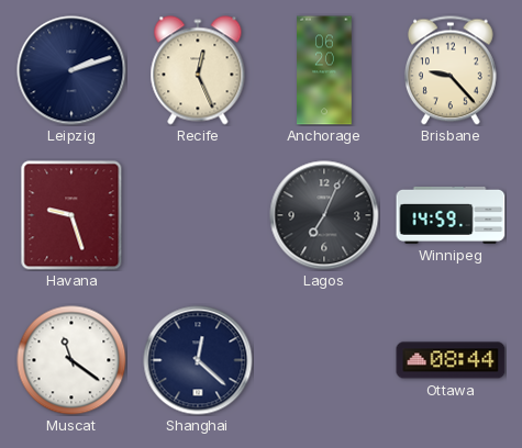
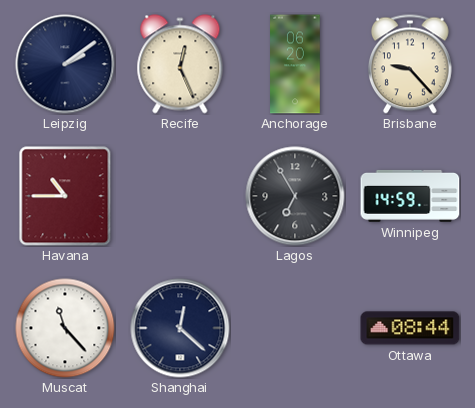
Leipzig: 2:12 -> 2:09
Havana: 9:27 -> 10:45
Lagos: 7:04 -> 6:55
Muscat: 11:21 -> 11:23
